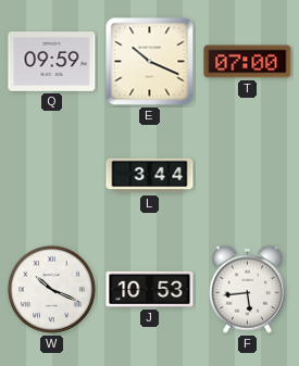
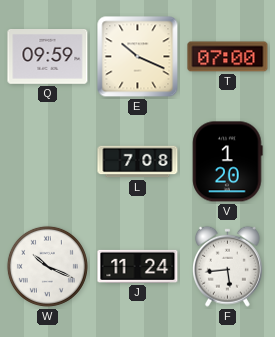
L: 3:44 -> 7:08
V: none -> 1:20
J: 10:53 -> 11:24
